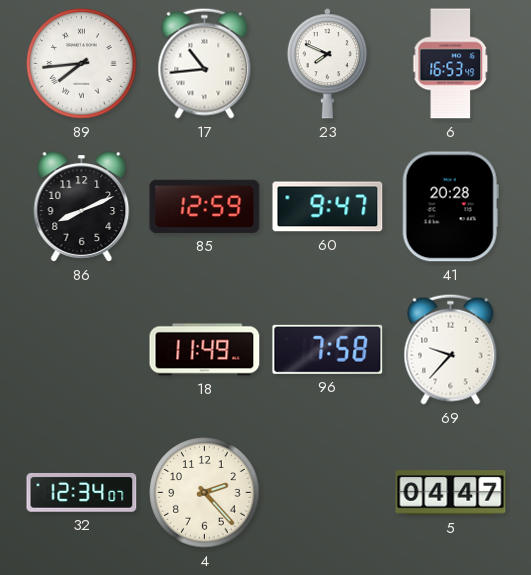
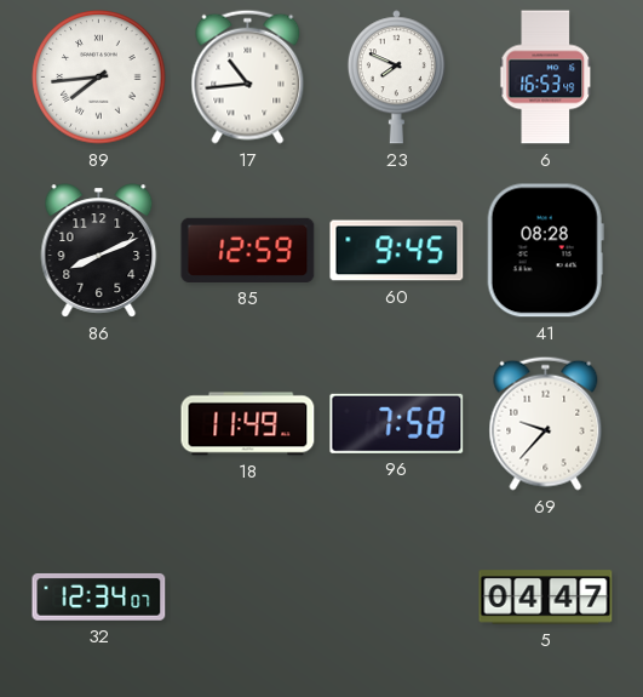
60: 9:47 -> 9:45
41: 20:28 -> 08:28
4: 2:23 -> none
